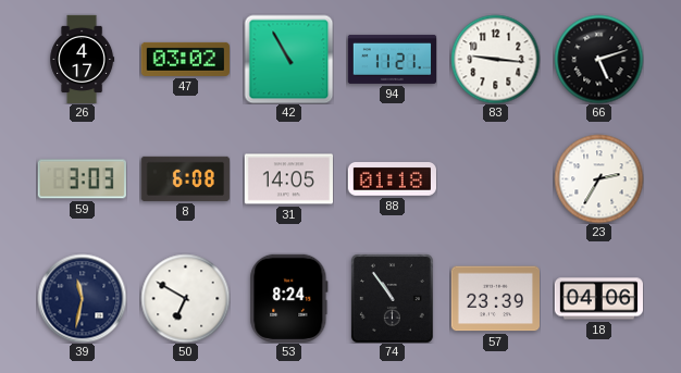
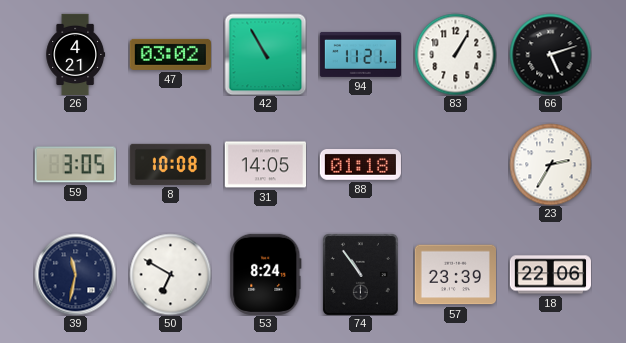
26: 4:17 -> 4:21
83: 9:16 -> 1:05
59: 3:03 -> 3:05
8: 6:08 -> 10:08
18: 04:06 -> 22:06
